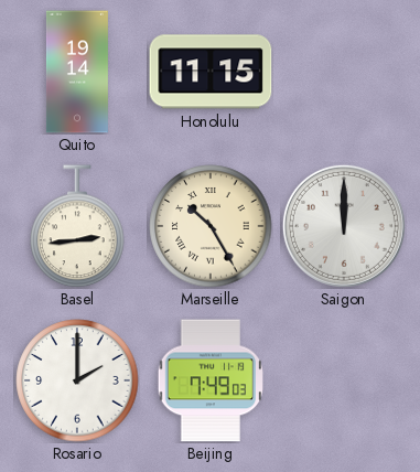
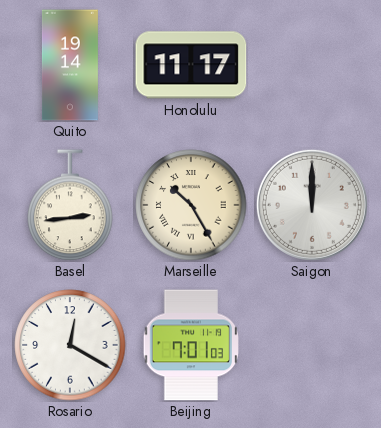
Honolulu: 11:15 -> 11:17
Rosario: 2:00 -> 12:20
Beijing: 7:49 -> 7:01
